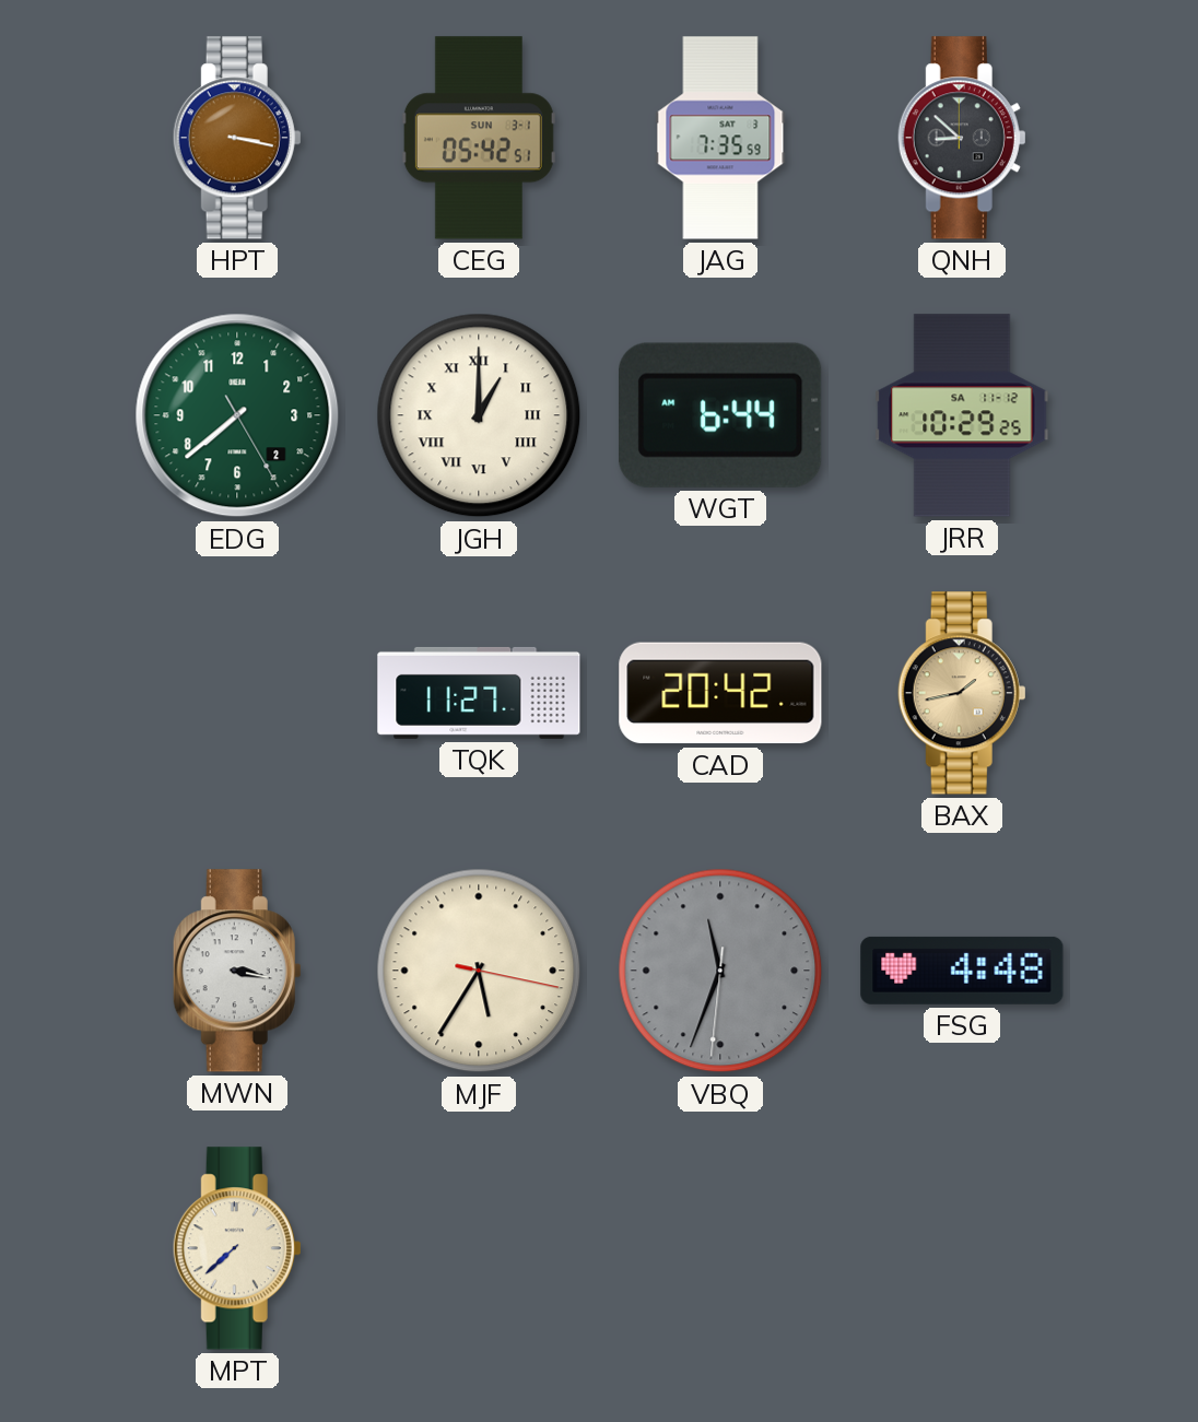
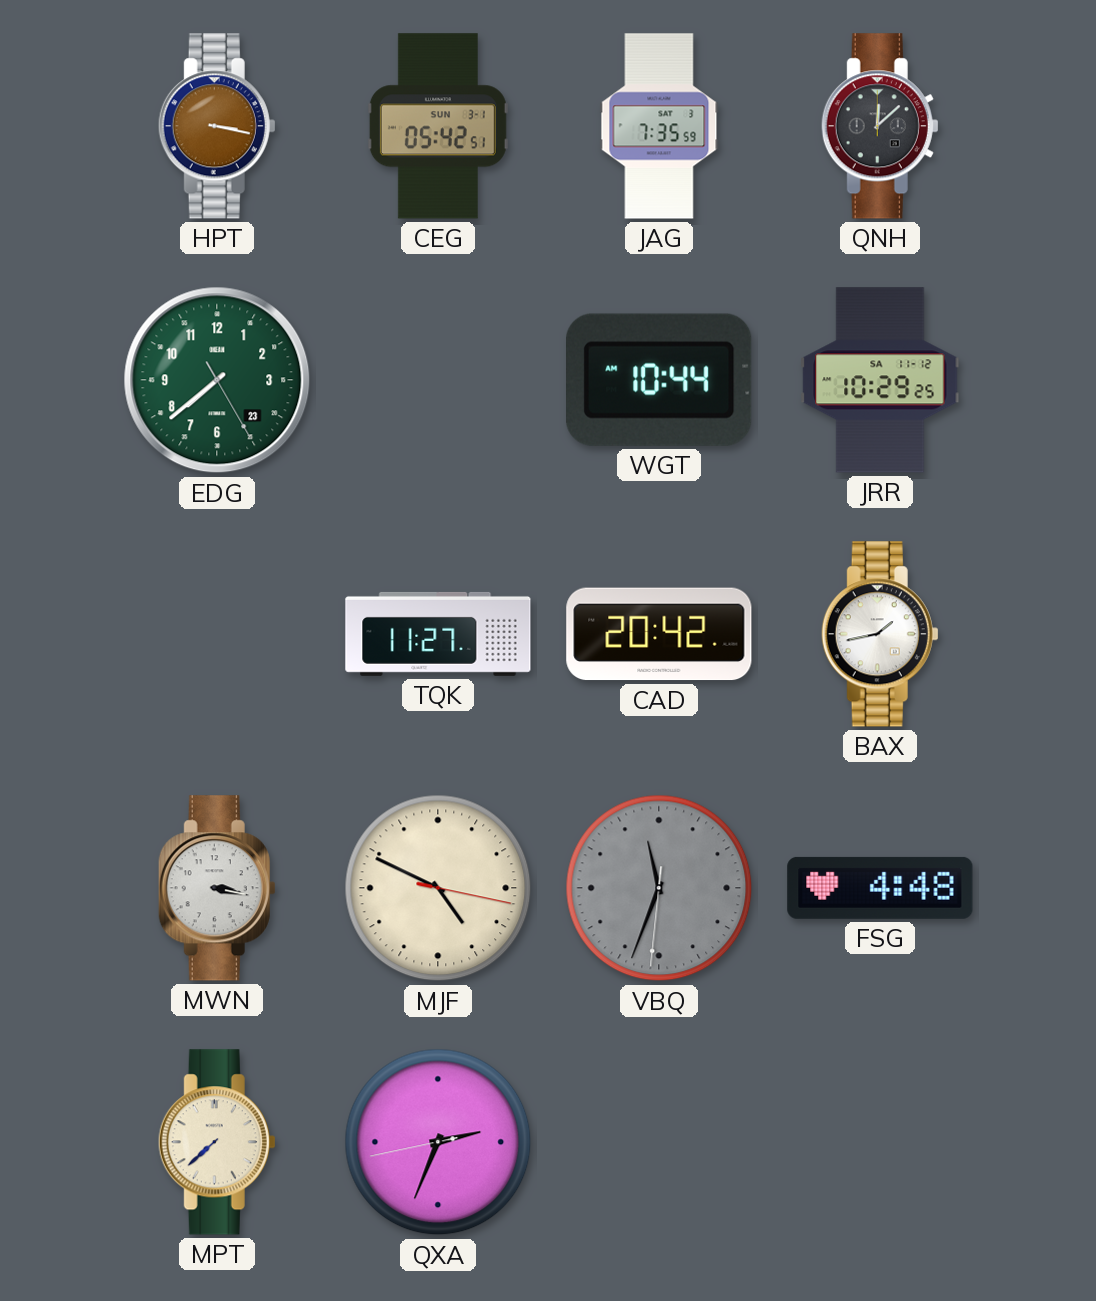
QNH: 8:52 -> 12:08
EDG date: 2 -> 23
JGH: 1:00 -> none
WGT: 6:44 -> 10:44
BAX dial: champagne -> white
MJF: 5:35 -> 4:49
QXA: none -> 2:33
